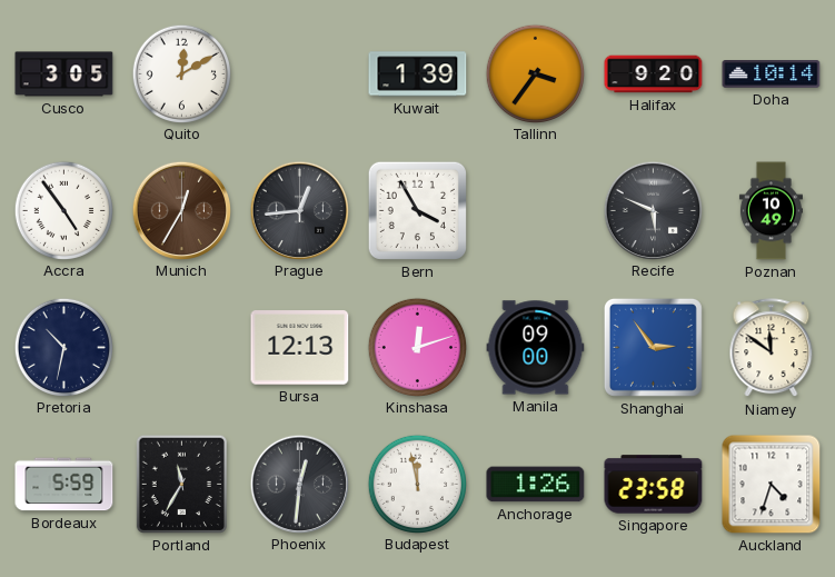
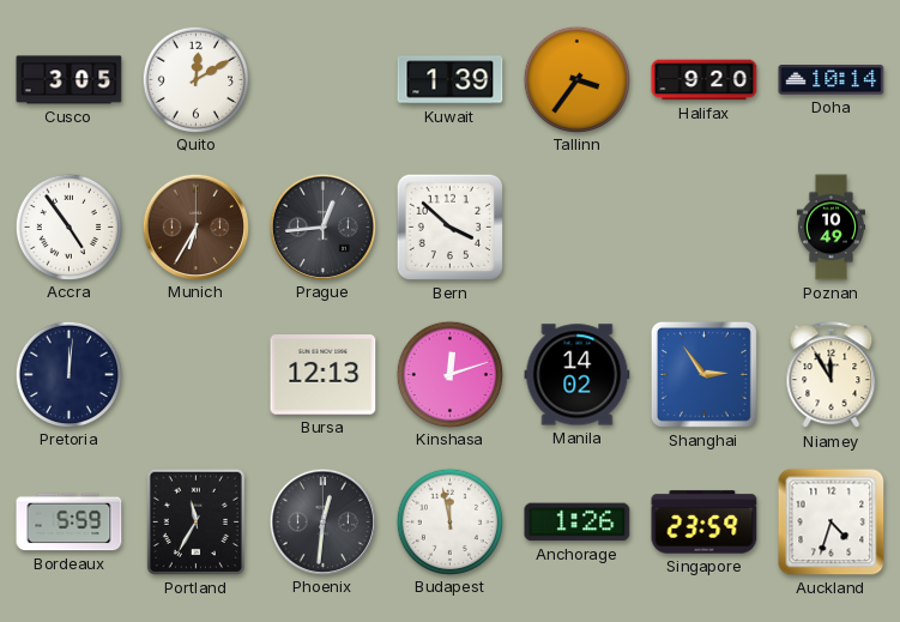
Munich: 12:35 -> 6:35
Bern: 3:55 -> 3:52
Recife: 5:49 -> none
Pretoria: 10:32 -> 12:01
Manila: 09:00 -> 14:02
Niamey: 11:51 -> 11:55
Singapore: 23:58 -> 23:59
